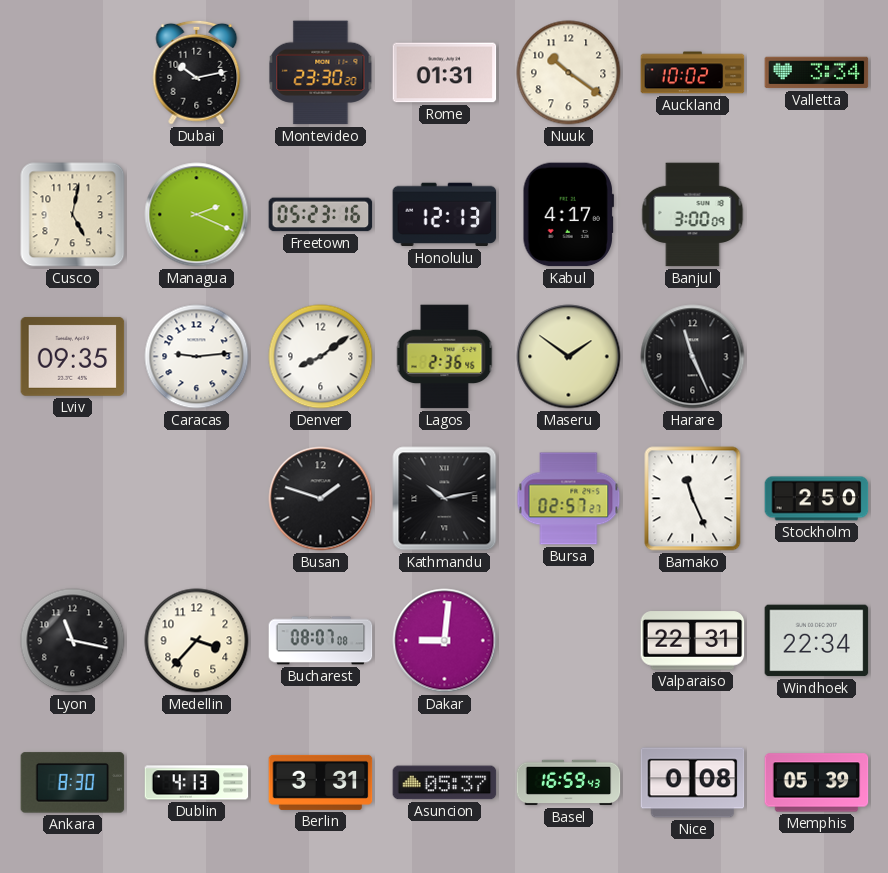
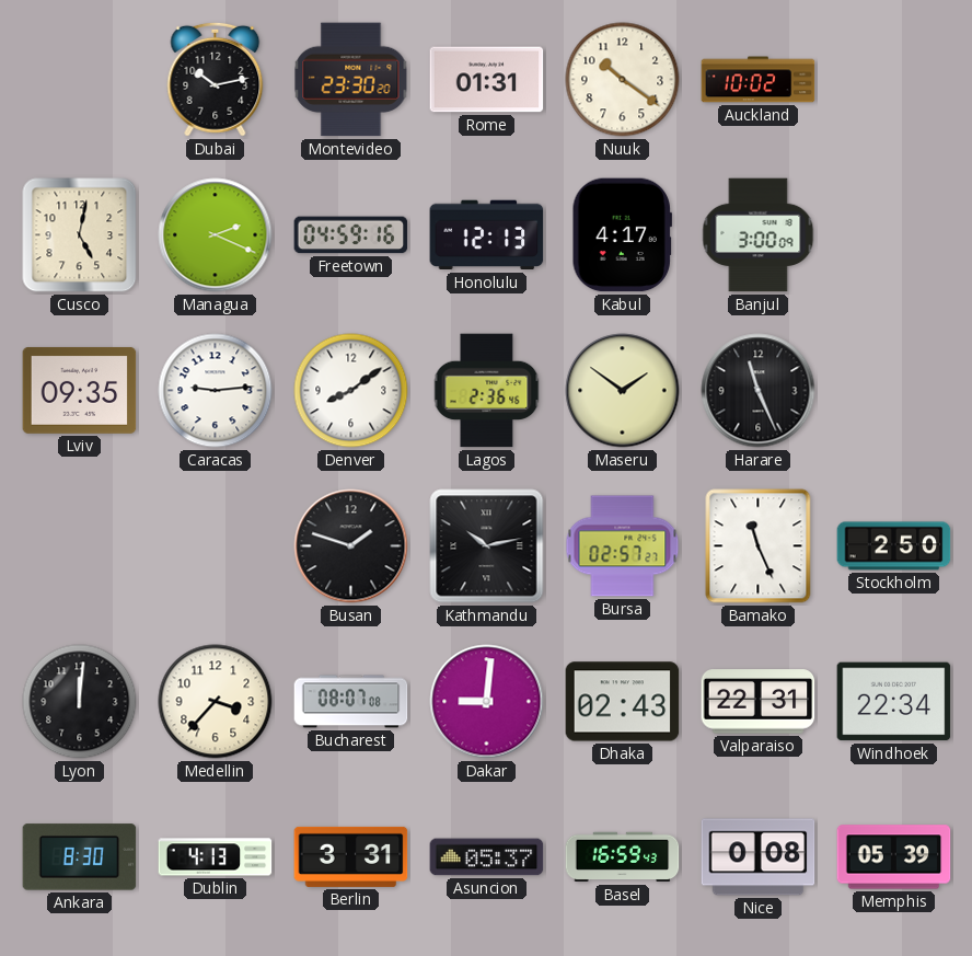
Valletta: 3:34 -> none
Freetown: 05:23 -> 04:59
Lyon: 11:17 -> 12:01
Dhaka: none -> 02:43
